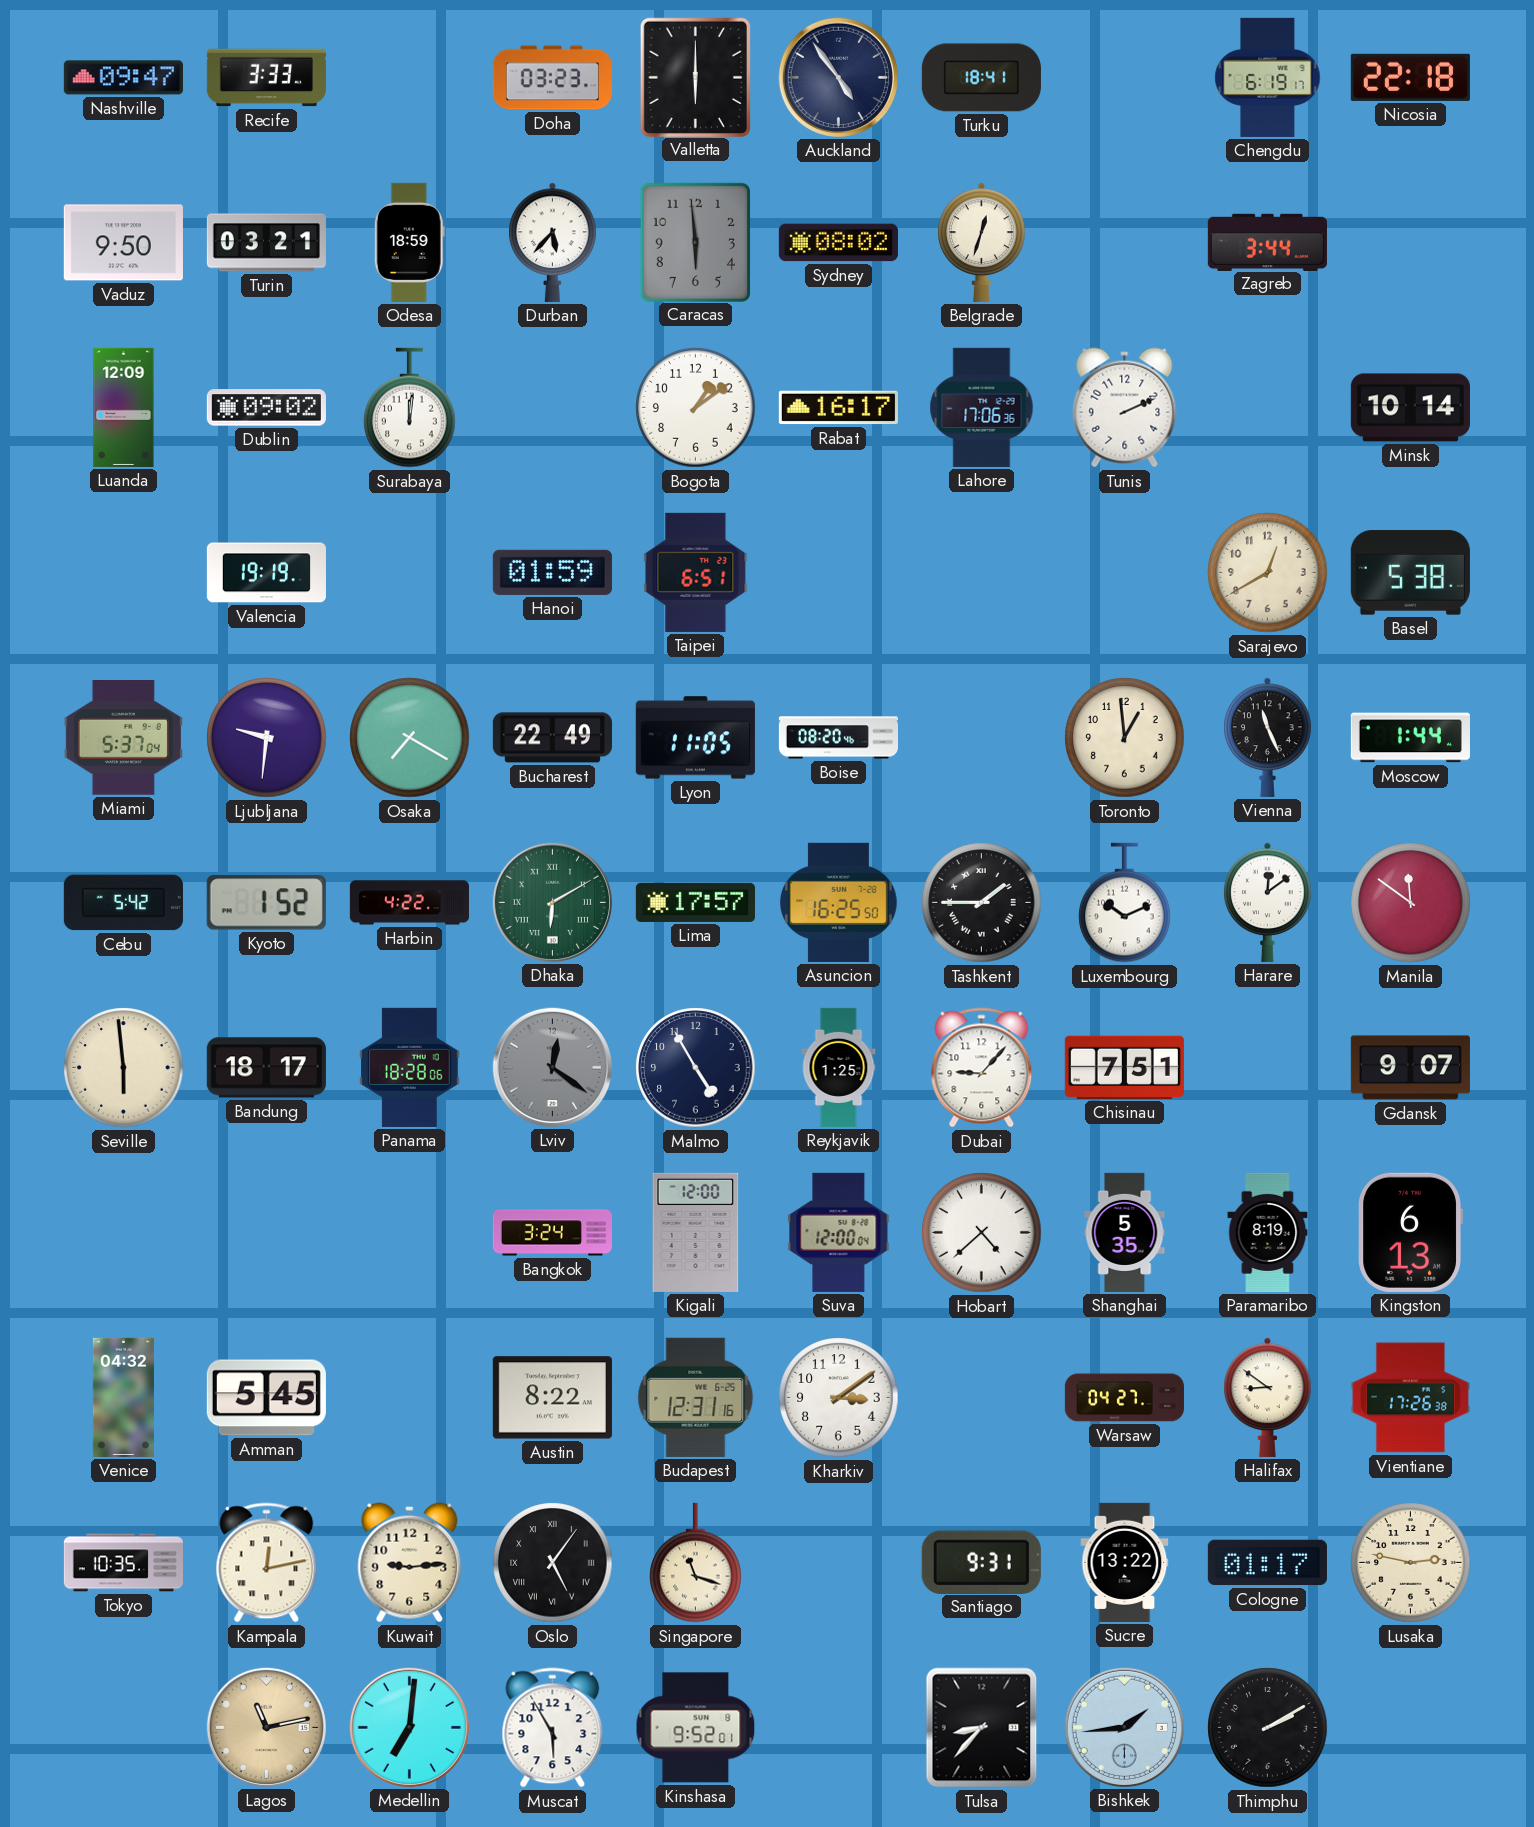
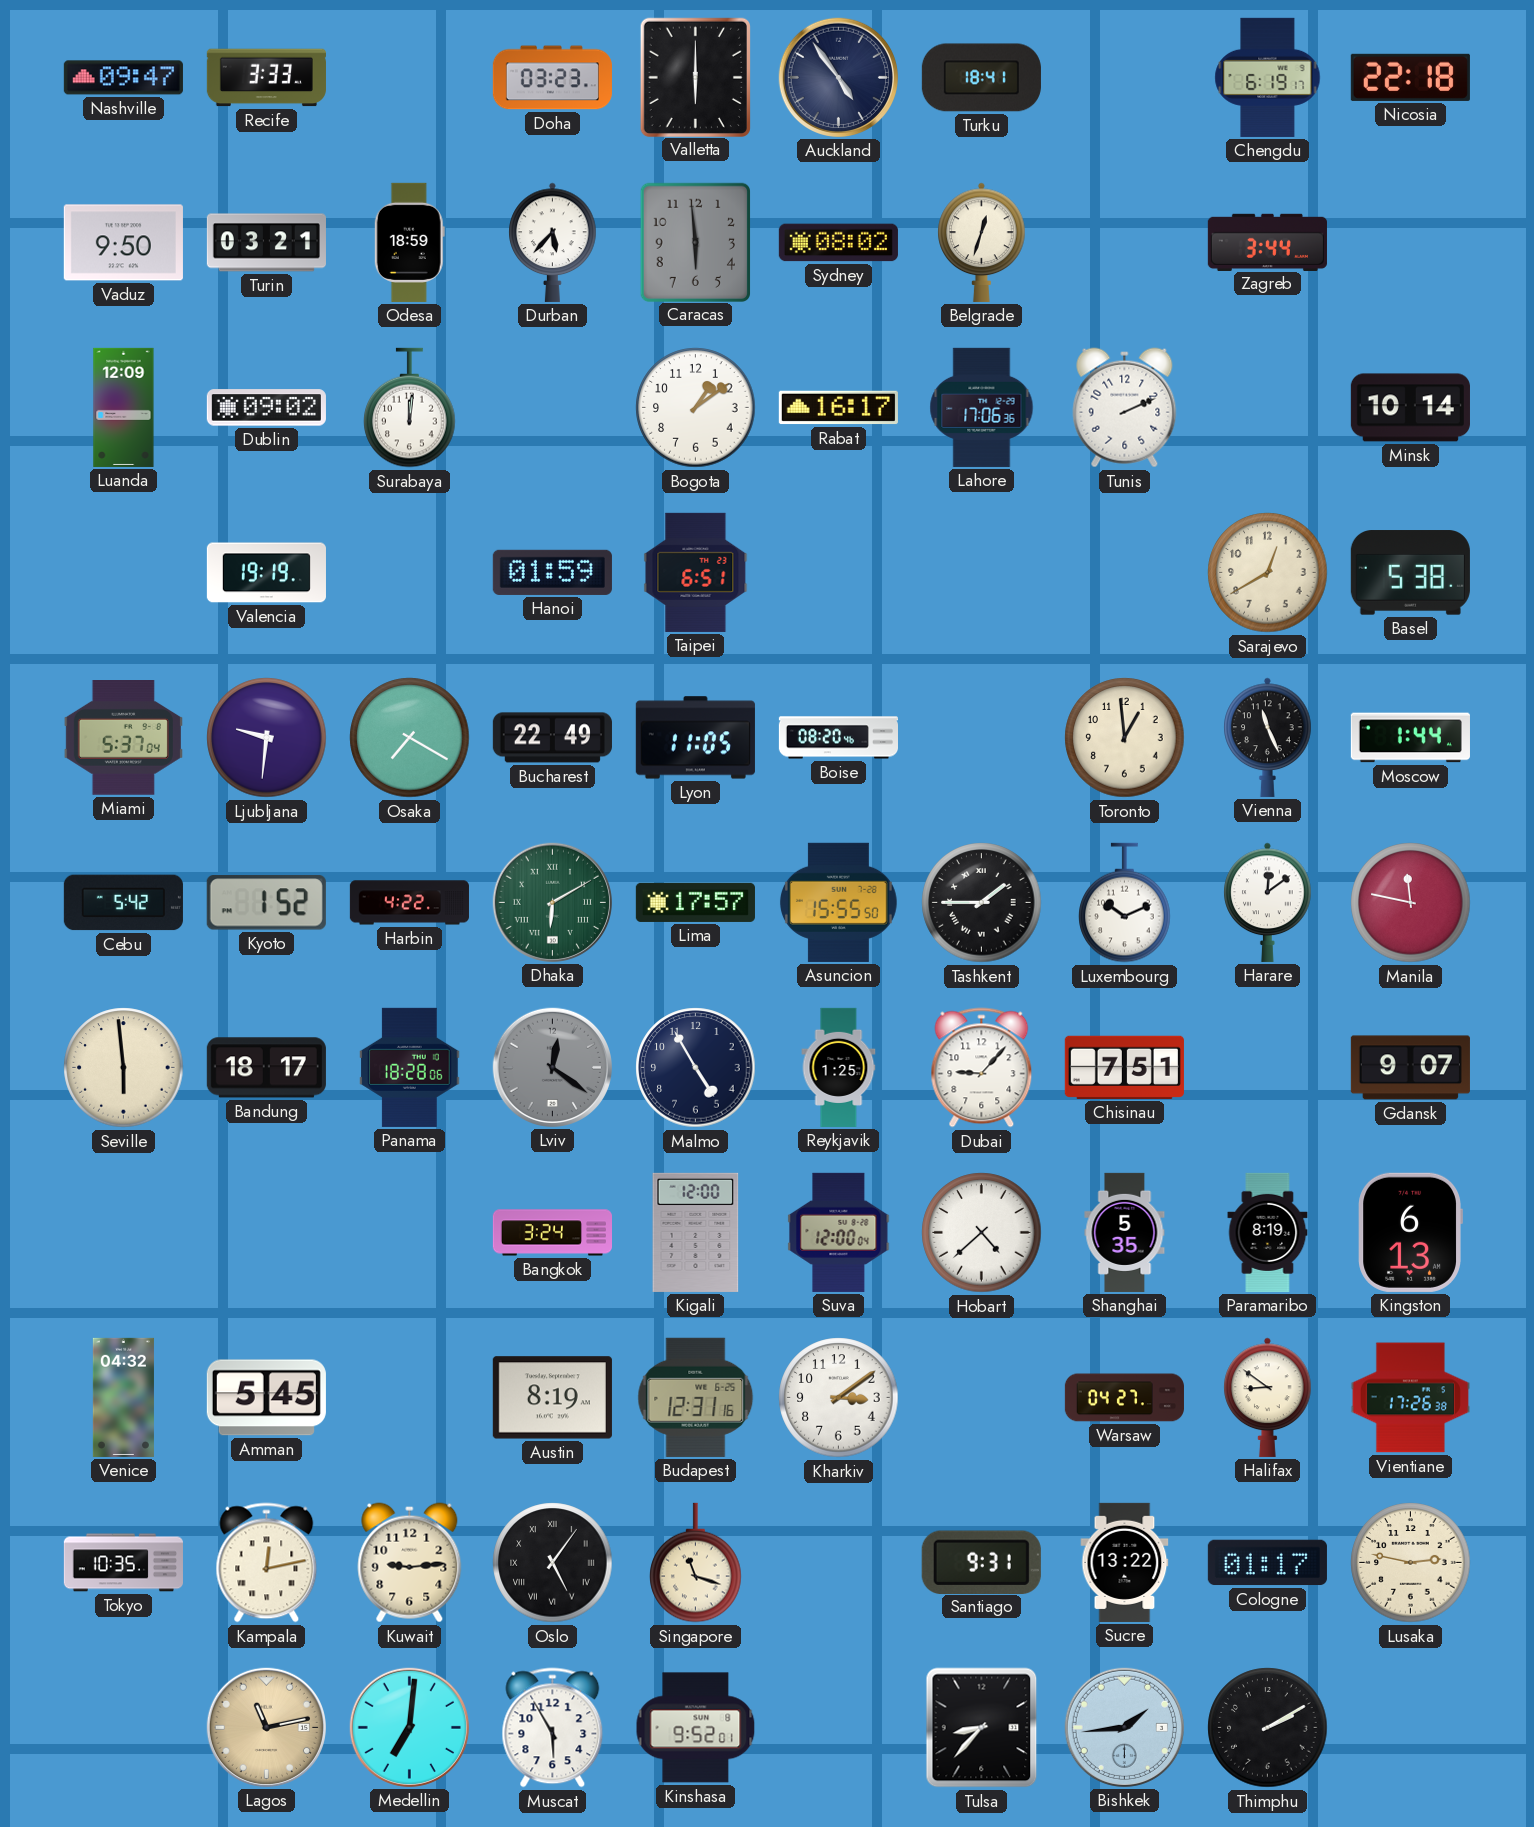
Asuncion: 16:25 -> 15:55
Manila: 11:51 -> 11:47
Austin: 8:22 -> 8:19
